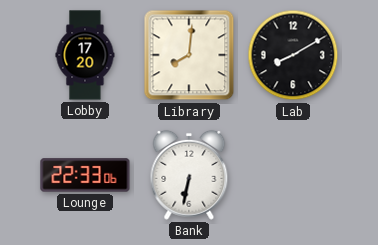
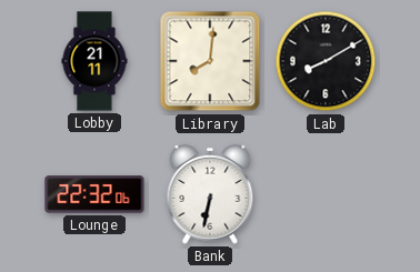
Lobby: 17:20 -> 21:11
Lounge: 22:33 -> 22:32
